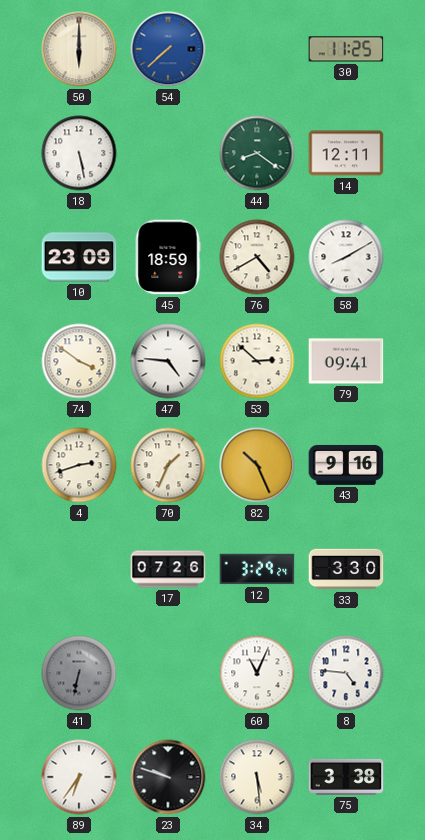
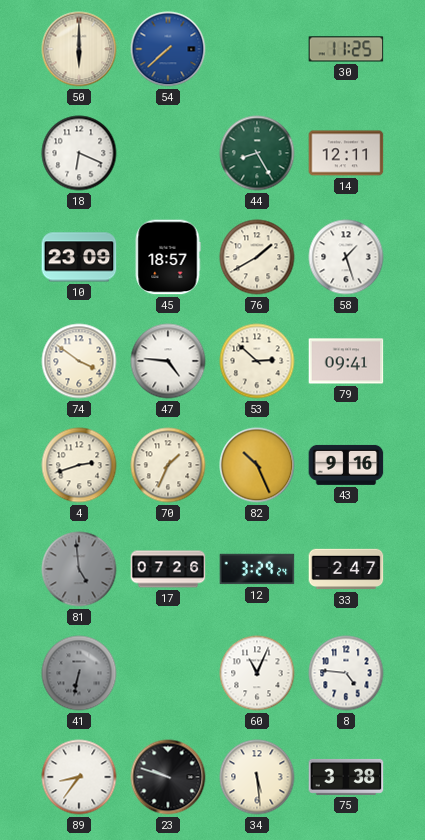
18: 5:28 -> 6:19
44: 8:21 -> 8:25
45: 18:59 -> 18:57
76: 4:40 -> 1:40
58: 8:10 -> 1:27
81: none -> 4:59
33: 3:30 -> 2:47
89: 6:36 -> 8:36
